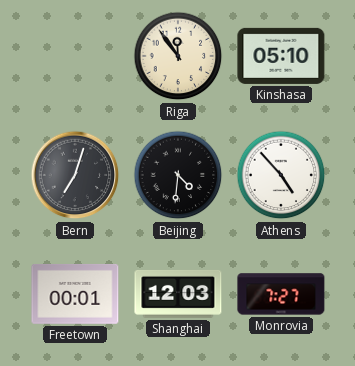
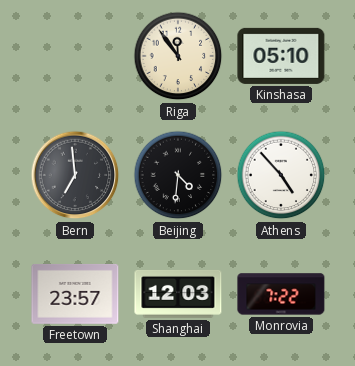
Bern: 7:03 -> 6:59
Freetown: 00:01 -> 23:57
Monrovia: 7:27 -> 7:22
